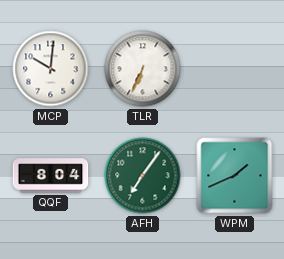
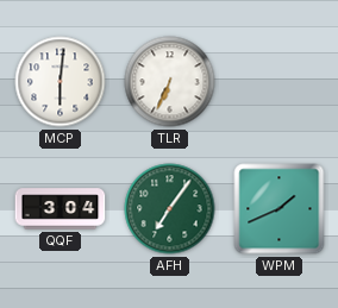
MCP: 10:01 -> 6:01
QQF: 8:04 -> 3:04
